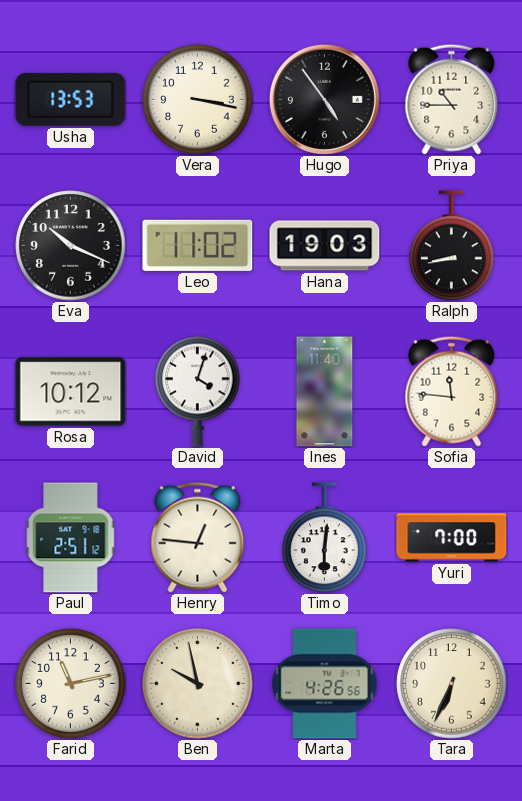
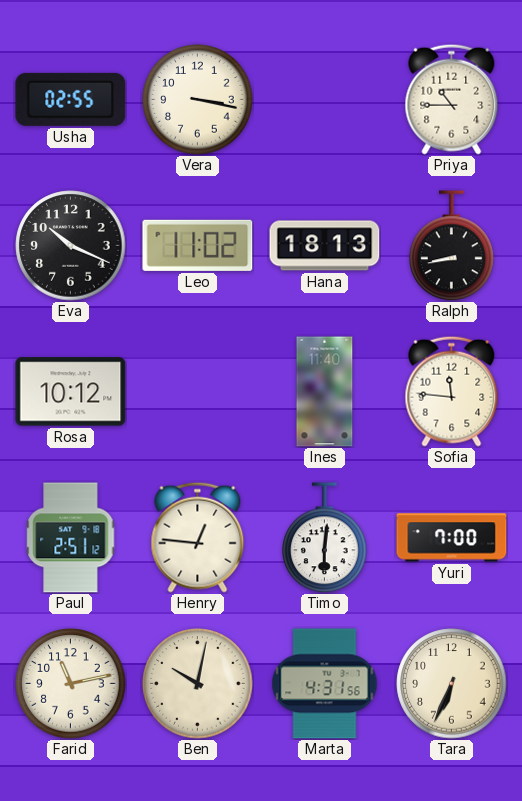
Usha: 13:53 -> 02:55
Hugo: 4:54 -> none
Hana: 19:03 -> 18:13
David: 4:03 -> none
Ben: 9:58 -> 10:02
Marta: 4:26 -> 4:31
